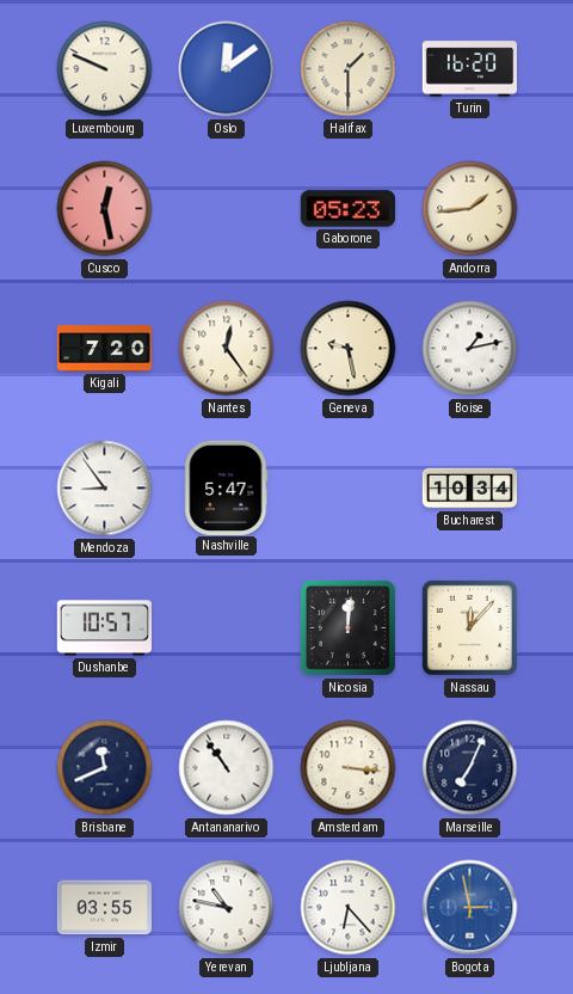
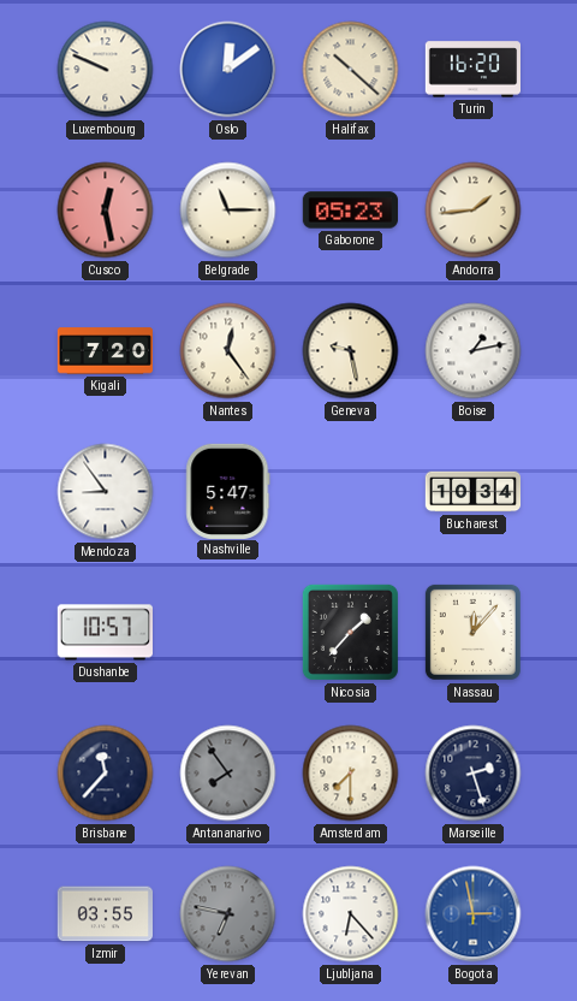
Halifax: 1:30 -> 10:22
Belgrade: none -> 11:15
Nicosia: 12:01 -> 1:37
Brisbane: 11:41 -> 11:37
Antananarivo: 10:54 -> 7:54
Antananarivo dial: white -> grey
Amsterdam: 3:16 -> 7:30
Marseille: 7:04 -> 2:27
Yerevan: 10:47 -> 6:47
Yerevan dial: white -> grey
